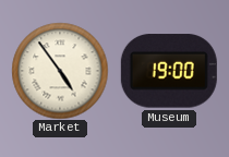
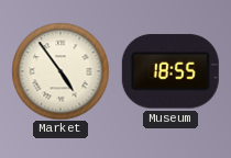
Museum: 19:00 -> 18:55
